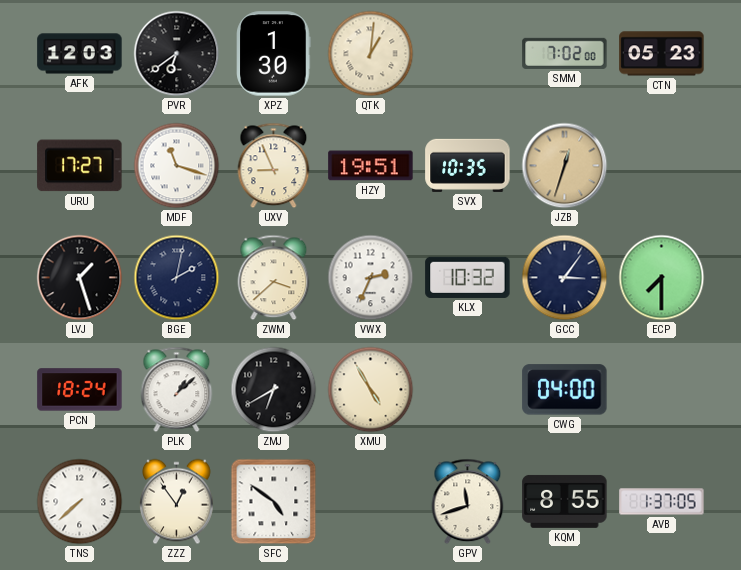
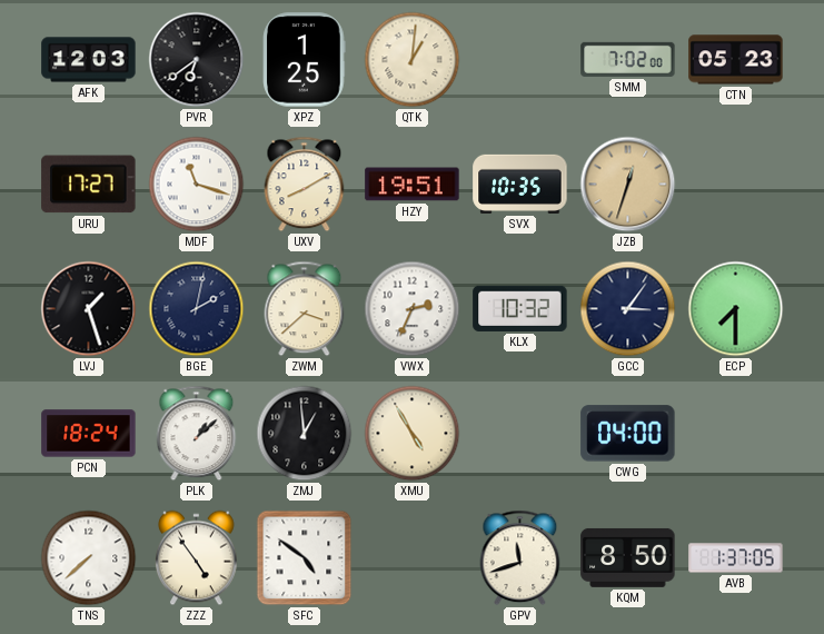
XPZ: 1:30 -> 1:25
UXV: 8:56 -> 8:10
ZMJ: 6:40 -> 12:59
ZZZ: 12:54 -> 4:54
KQM: 8:55 -> 8:50
